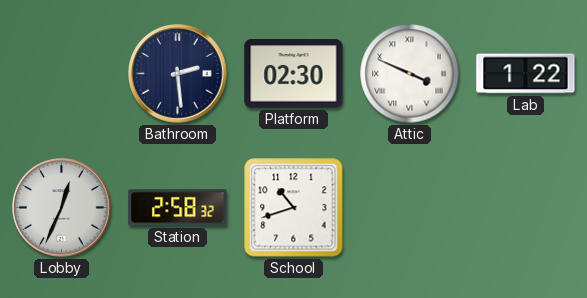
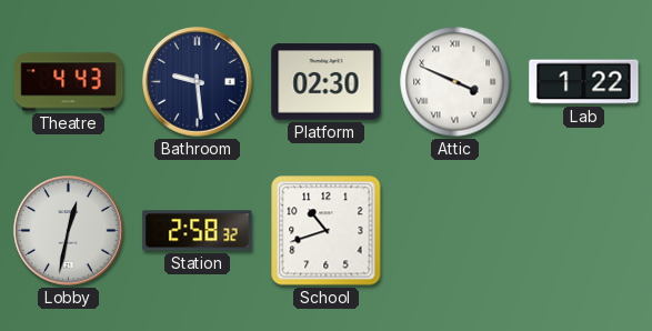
Theatre: none -> 4:43
Bathroom: 2:29 -> 9:29
Lobby: 12:34 -> 12:32
